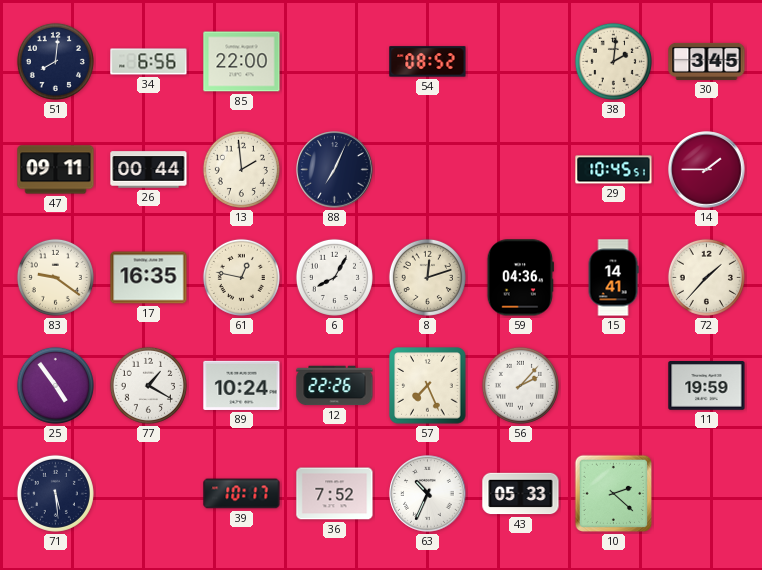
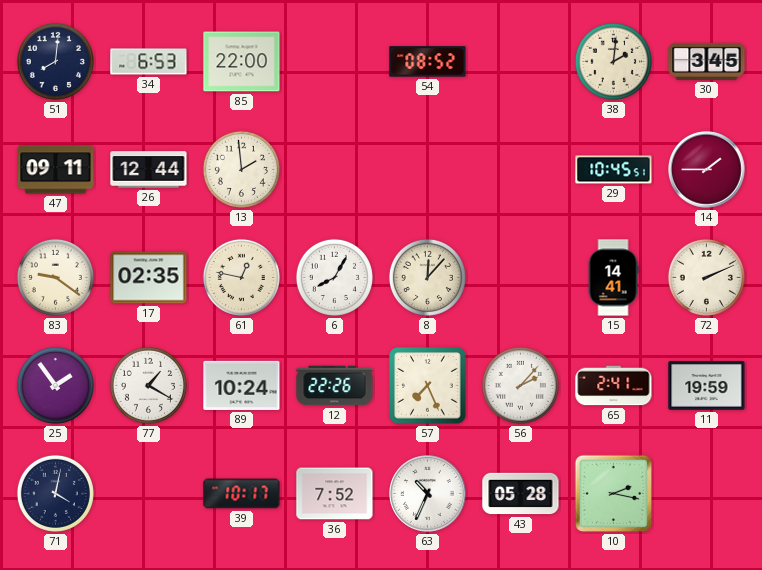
34: 6:56 -> 6:53
26: 00:44 -> 12:44
88: 7:04 -> none
17: 16:35 -> 02:35
8: 12:12 -> 12:07
59: 04:36 -> none
72: 1:37 -> 2:11
25: 4:54 -> 1:54
65: none -> 2:41
71: 5:29 -> 4:02
43: 05:33 -> 05:28
10: 2:22 -> 2:17
